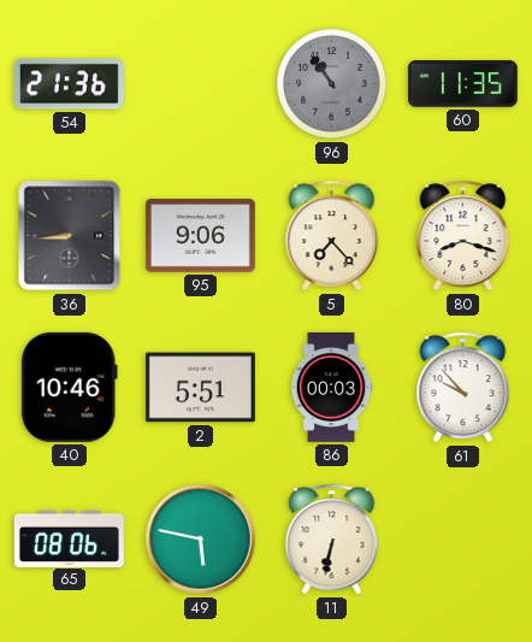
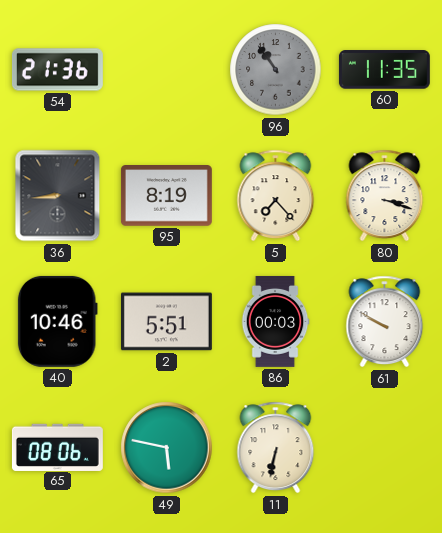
95: 9:06 -> 8:19
80: 8:18 -> 3:18
61: 9:53 -> 9:50
